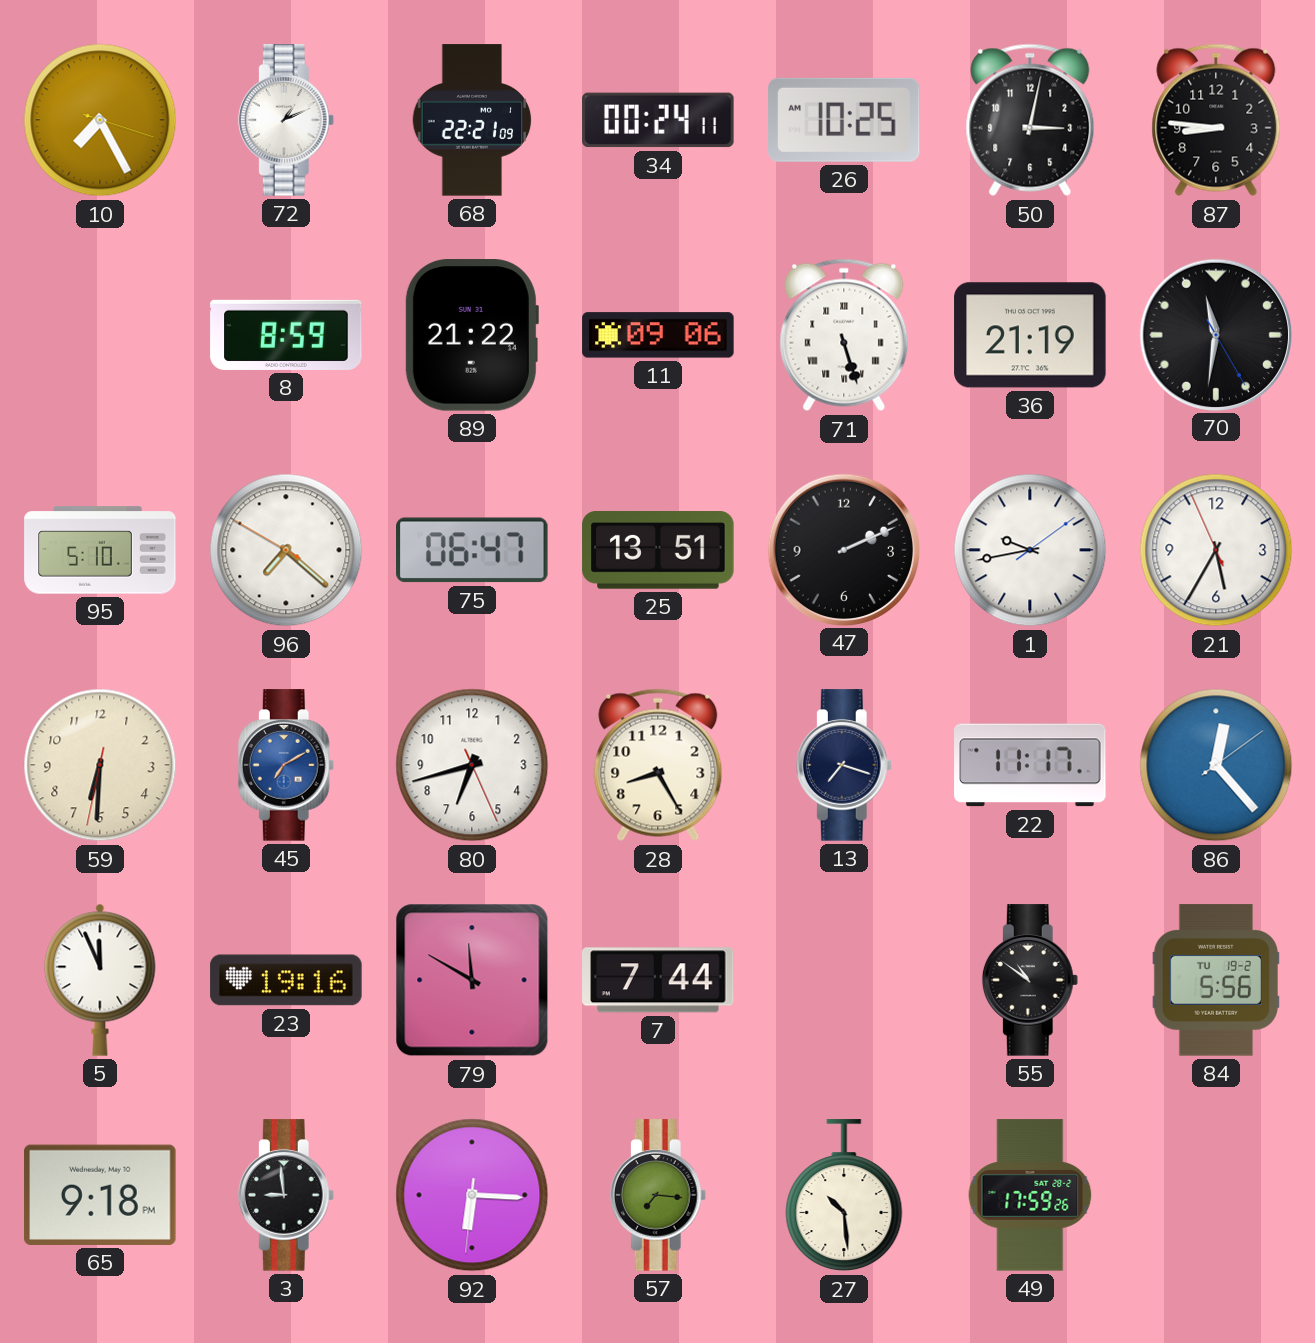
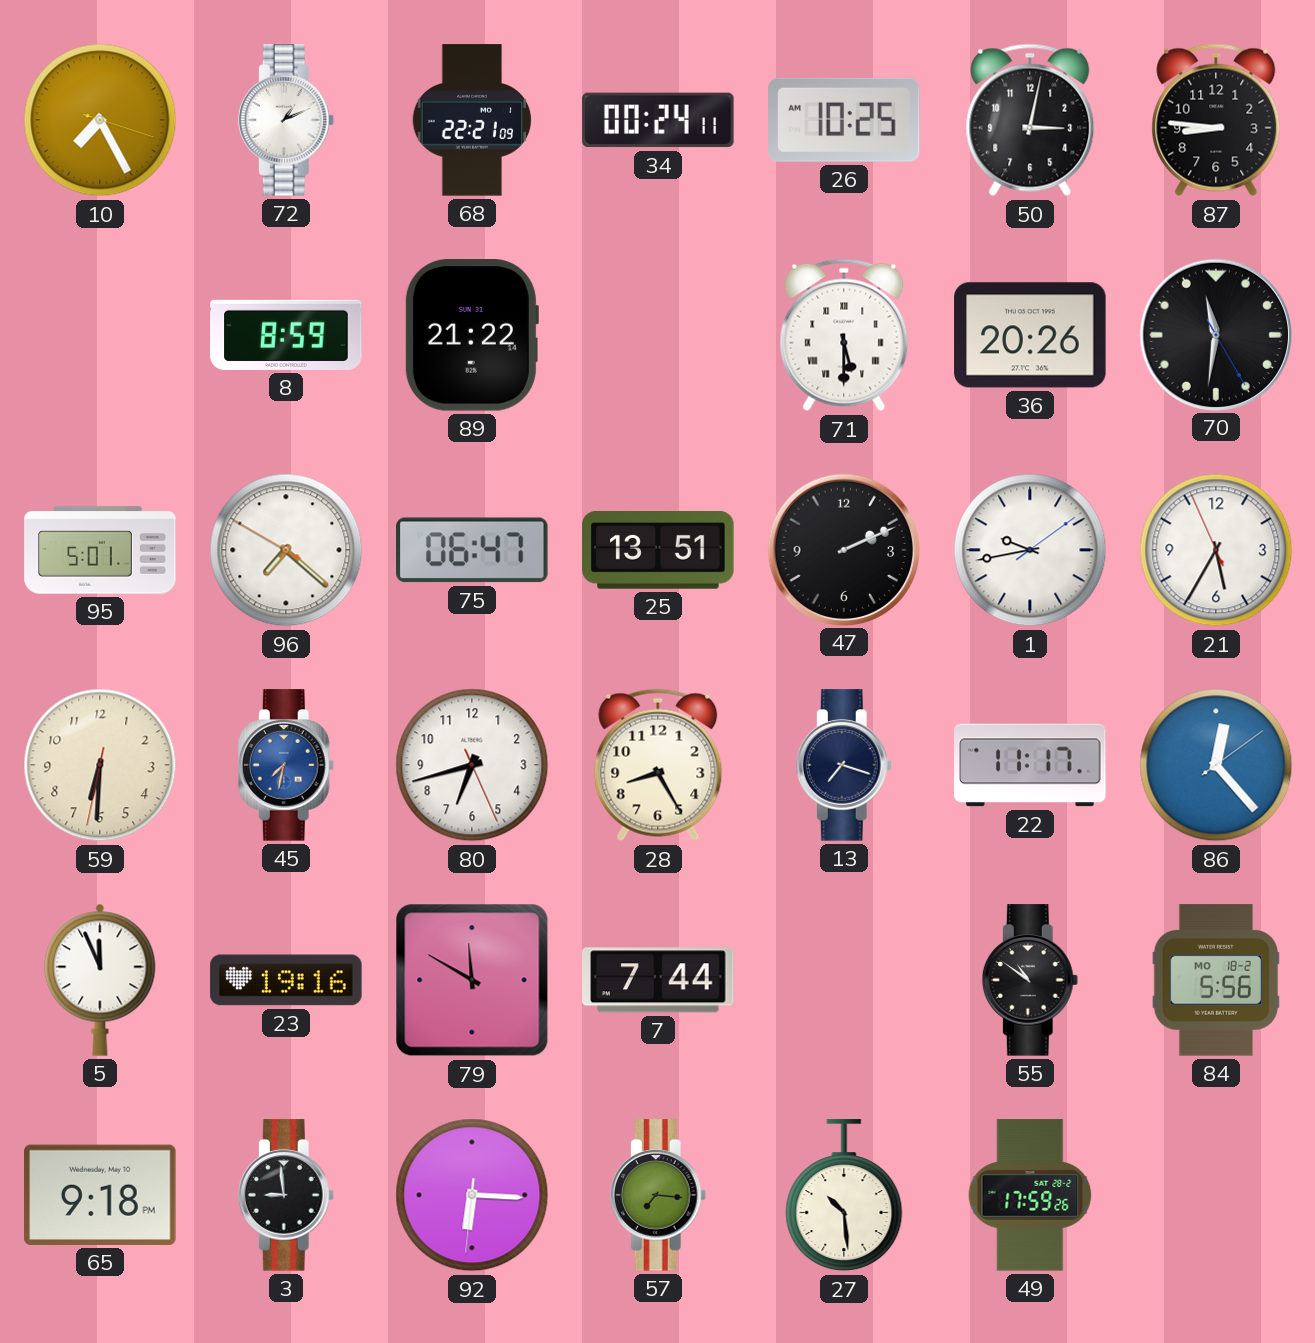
11: 09:06 -> none
71: 5:27 -> 5:30
36: 21:19 -> 20:26
95: 5:10 -> 5:01
45: 7:10 -> 7:32
84 date: TU 19-2 -> MO 18-2
